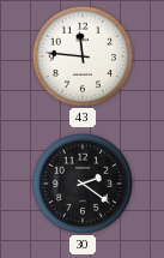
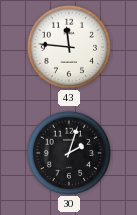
30: 2:21 -> 2:03
